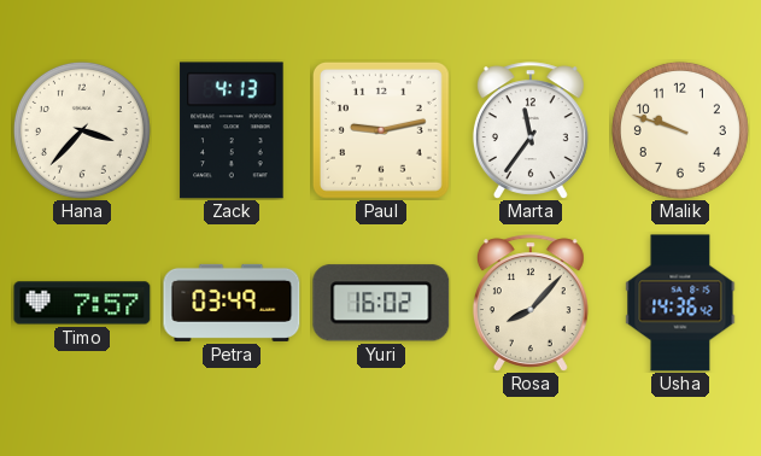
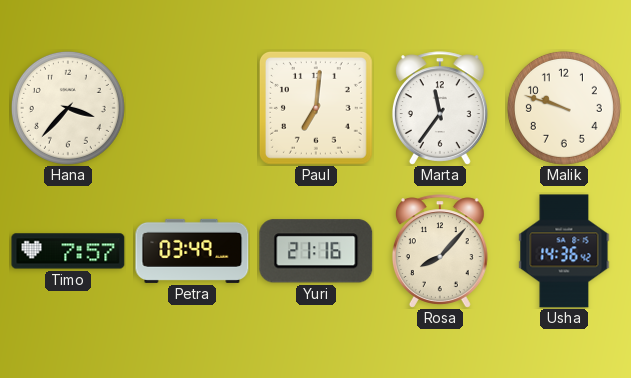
Zack: 4:13 -> none
Paul: 9:13 -> 7:01
Yuri: 16:02 -> 21:16
